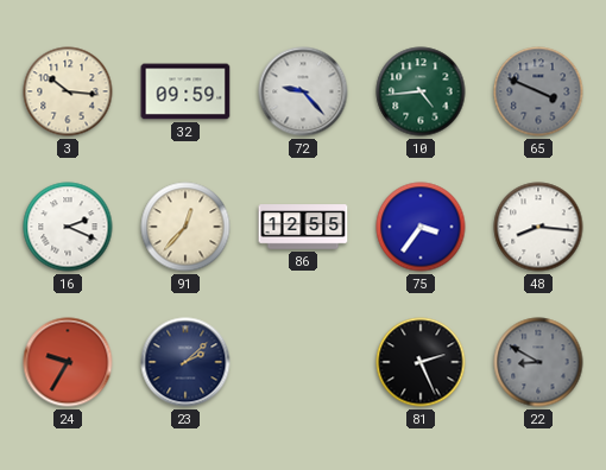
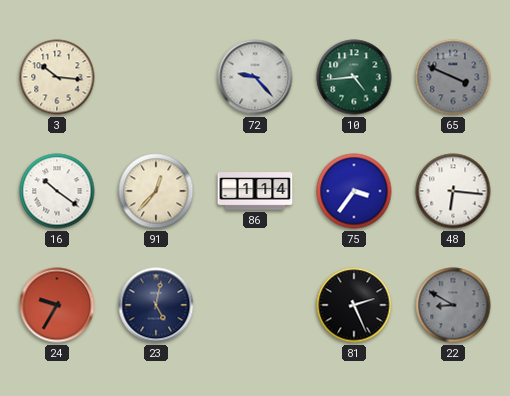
32: 09:59 -> none
16: 2:19 -> 10:21
86: 12:55 -> 1:14
48: 8:16 -> 6:16
23: 2:08 -> 5:02
